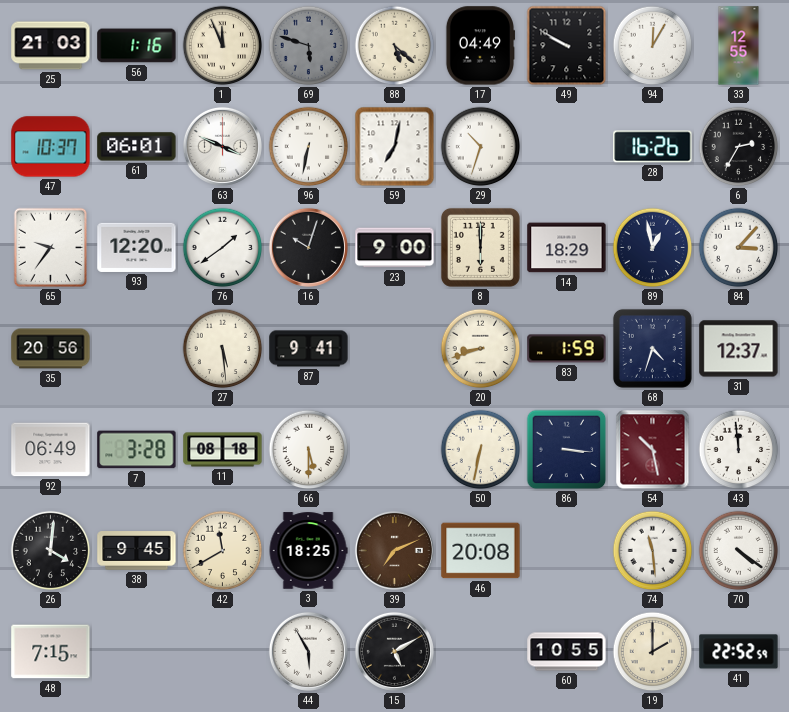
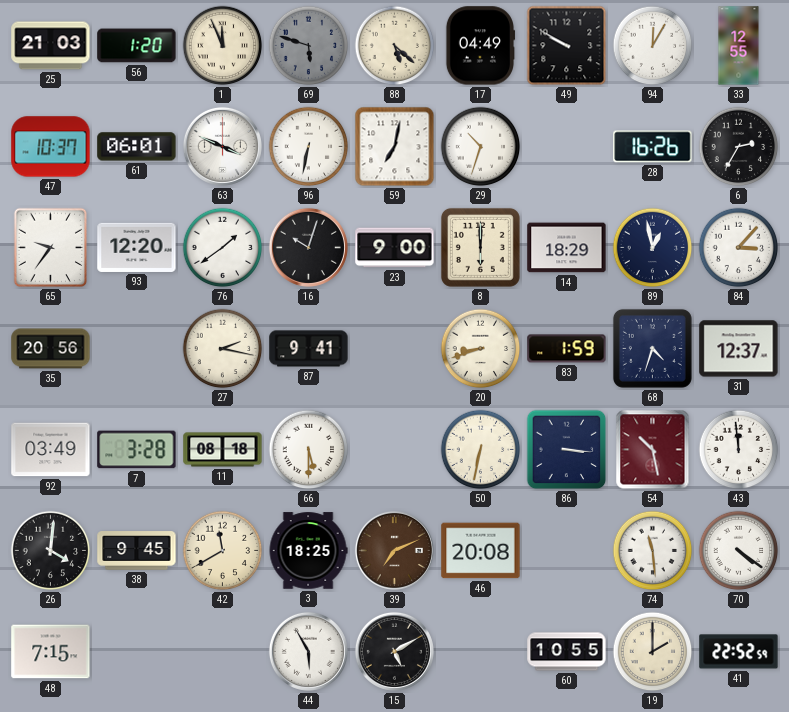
56: 1:16 -> 1:20
27: 5:29 -> 2:17
92: 06:49 -> 03:49
